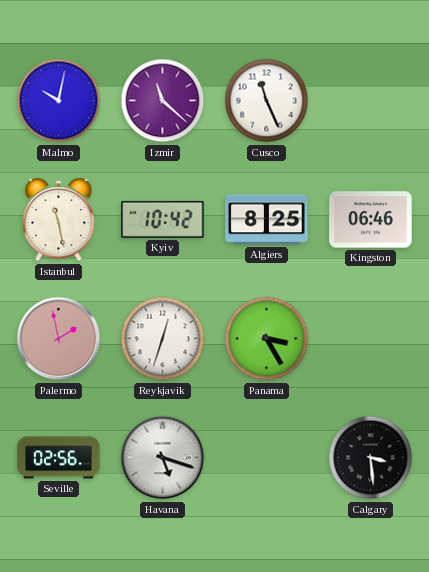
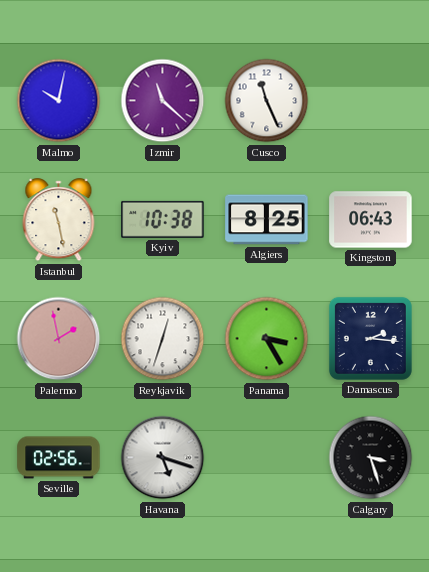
Kyiv: 10:42 -> 10:38
Kingston: 06:46 -> 06:43
Damascus: none -> 2:16
Calgary: 3:29 -> 3:27
